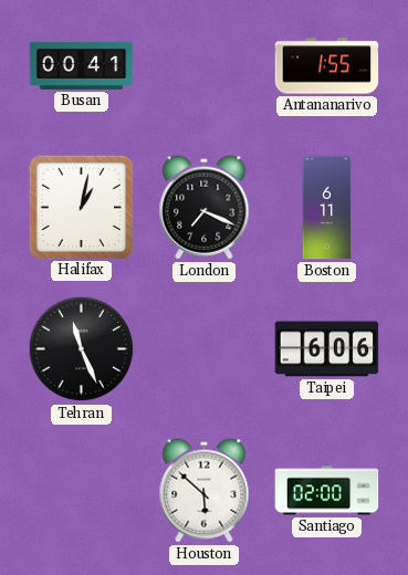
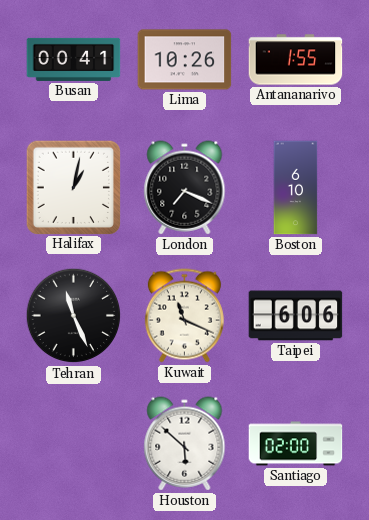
Lima: none -> 10:26
Boston: 6:11 -> 6:10
Kuwait: none -> 11:19
